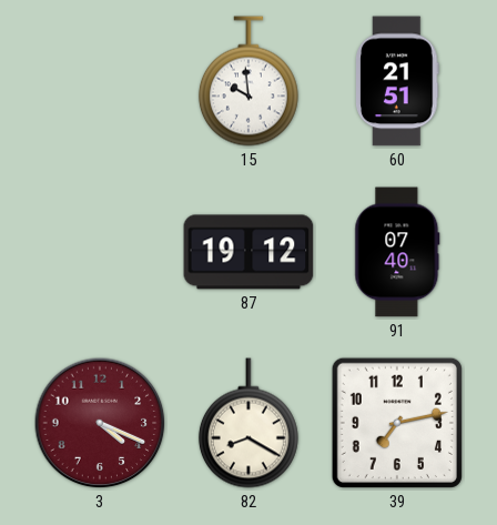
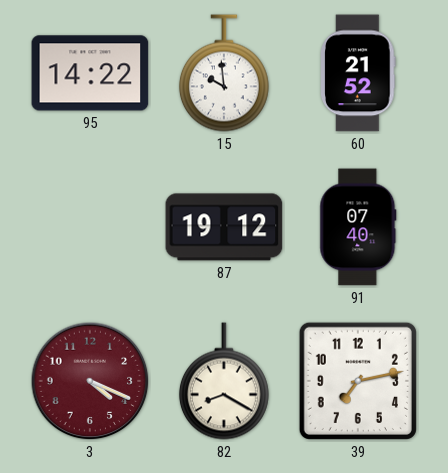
95: none -> 14:22
60: 21:51 -> 21:52
